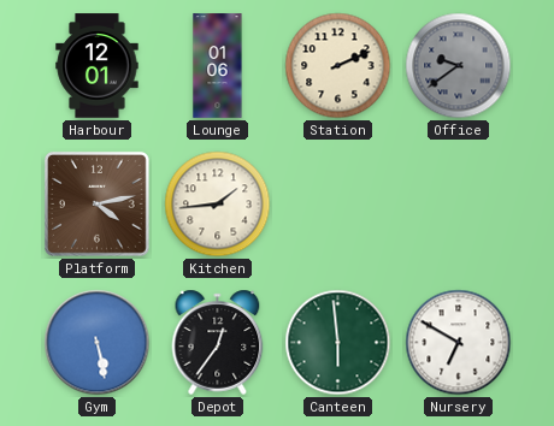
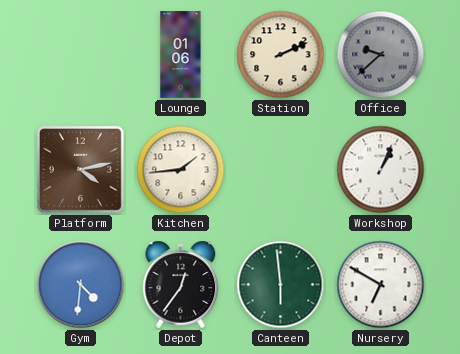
Harbour: 12:01 -> none
Office: 9:39 -> 9:38
Workshop: none -> 1:04
Gym: 5:28 -> 4:31
